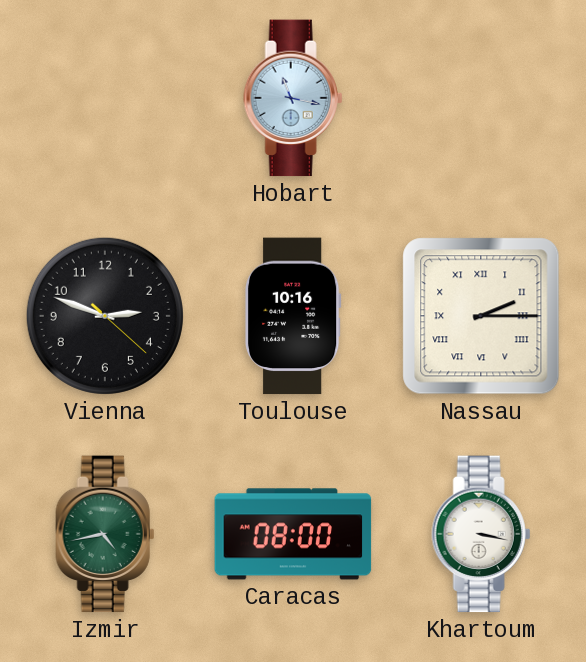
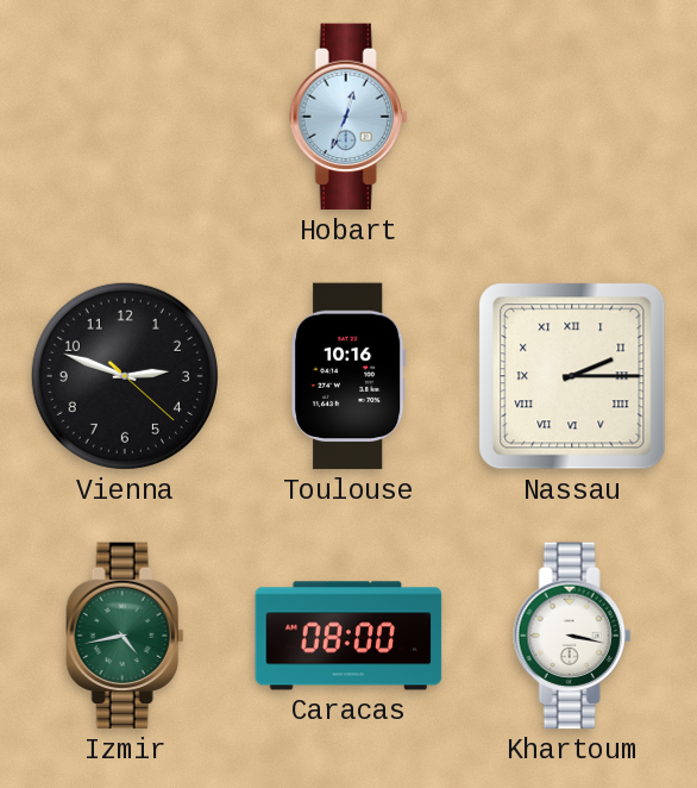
Hobart: 11:17 -> 12:34
